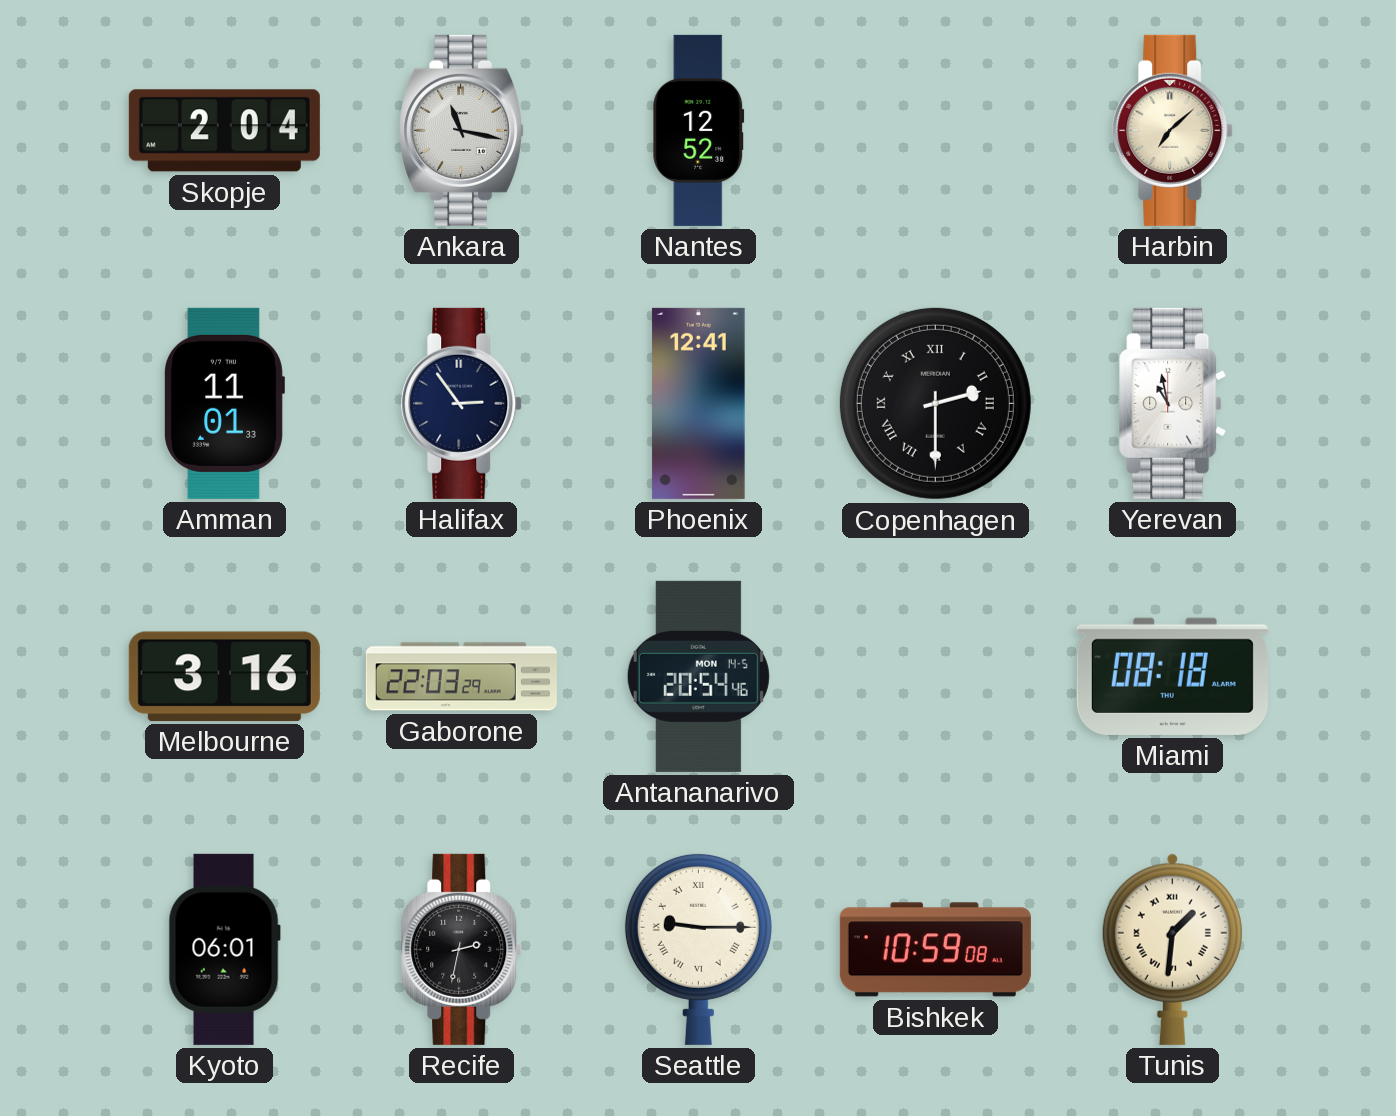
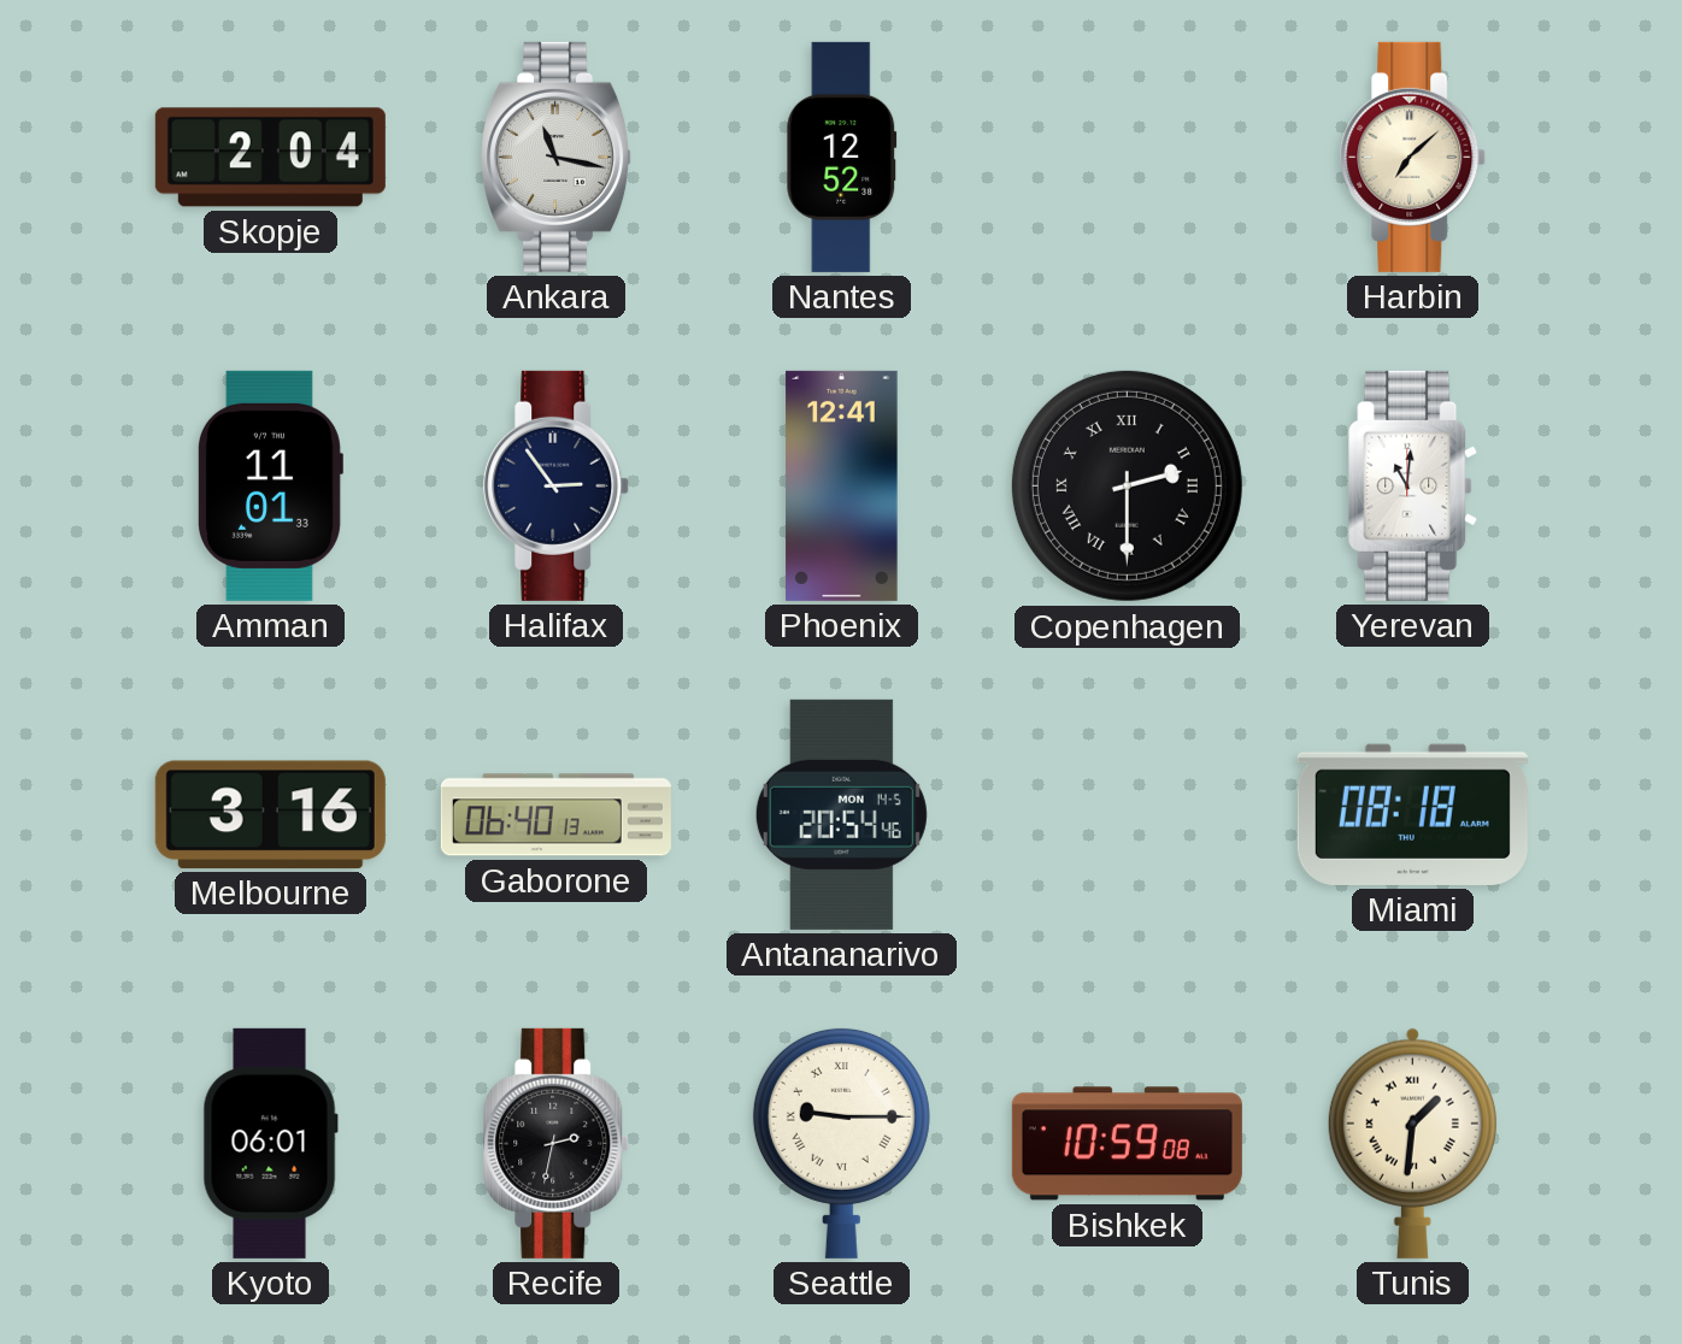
Yerevan: 10:58 -> 11:01
Gaborone: 22:03 -> 06:40
